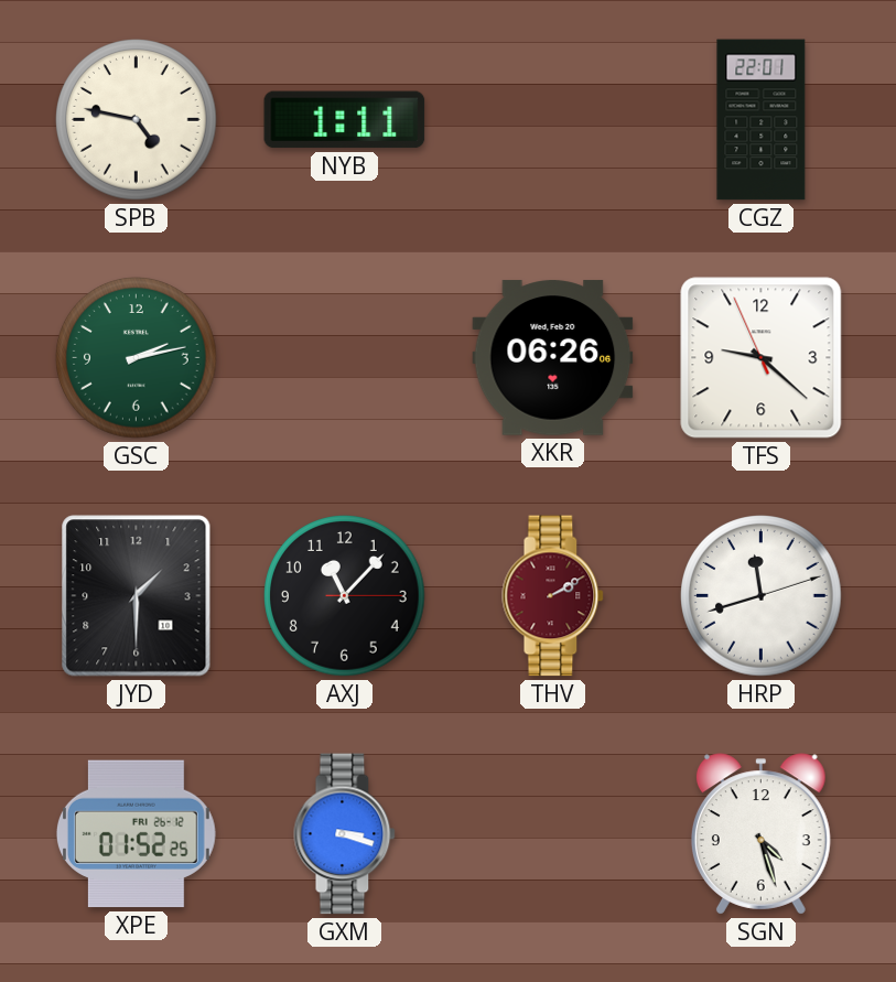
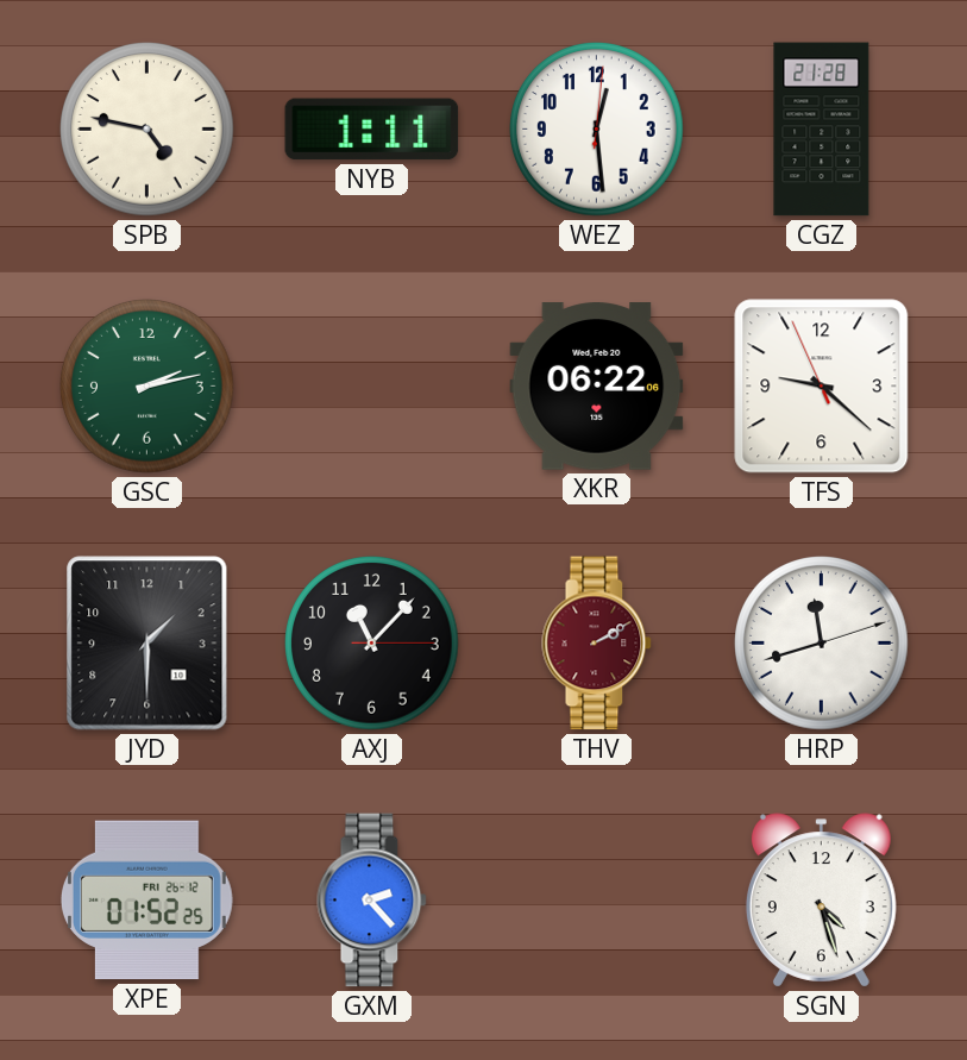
WEZ: none -> 12:29
CGZ: 22:01 -> 21:28
XKR: 06:26 -> 06:22
GXM: 3:18 -> 2:23
